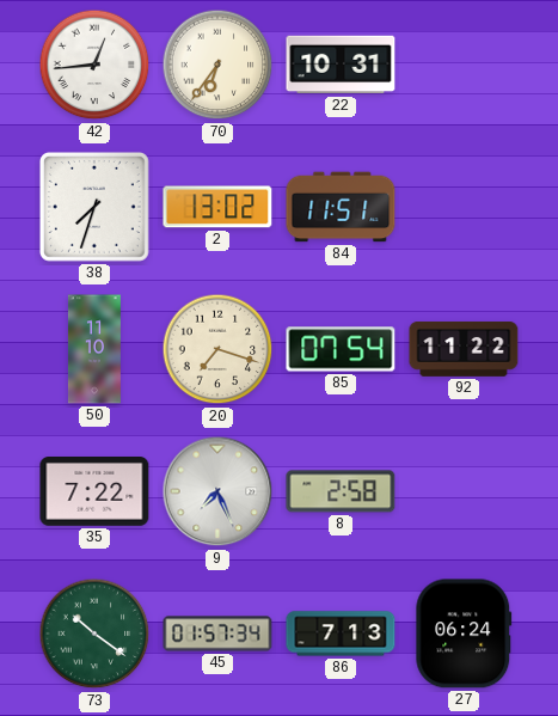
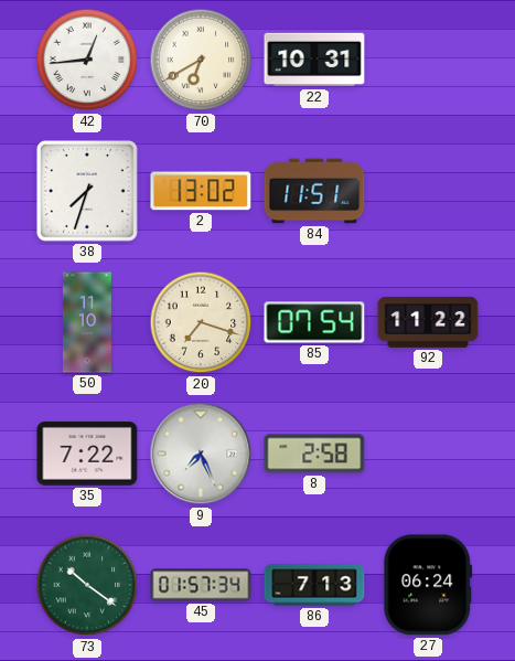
70: 6:36 -> 6:40
